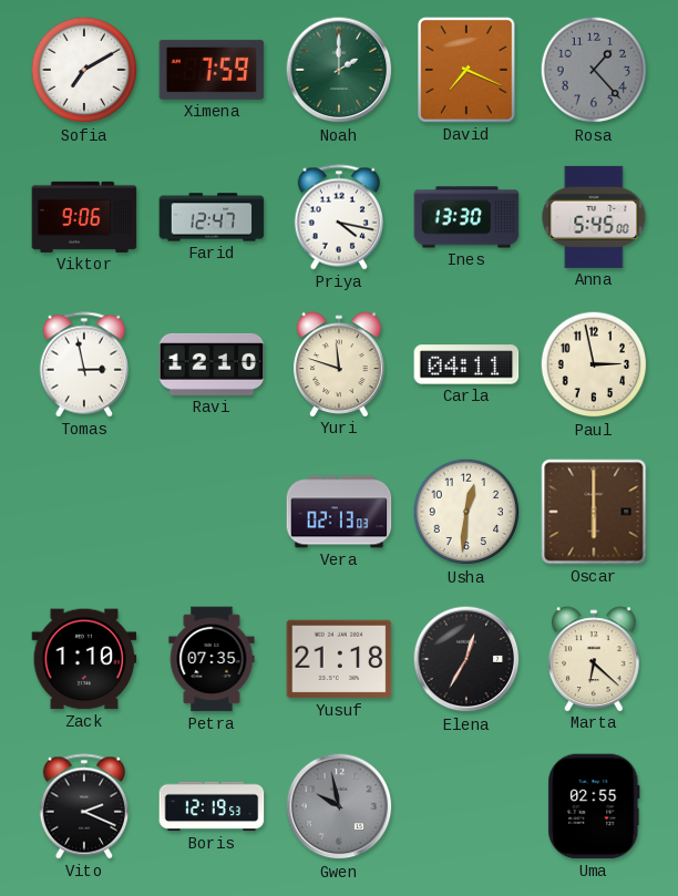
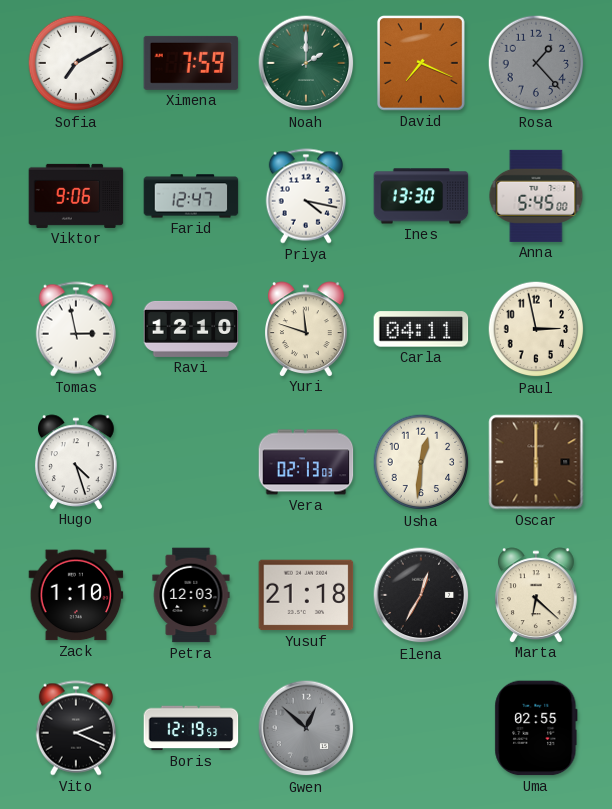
Hugo: none -> 4:27
Petra: 07:35 -> 12:03
Gwen: 9:58 -> 12:52
